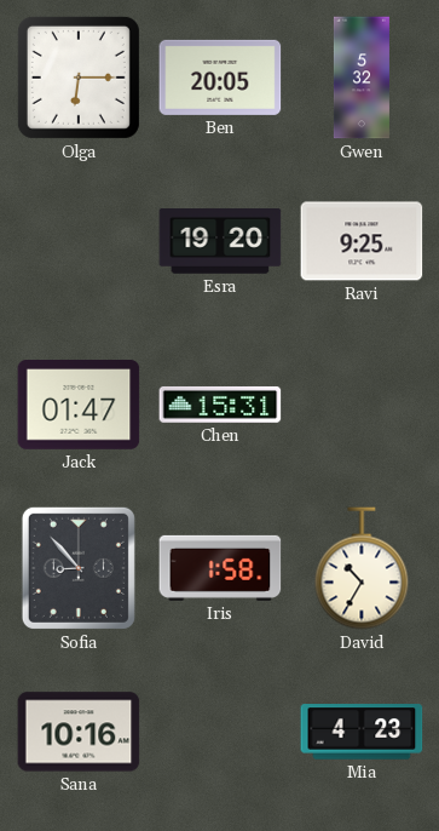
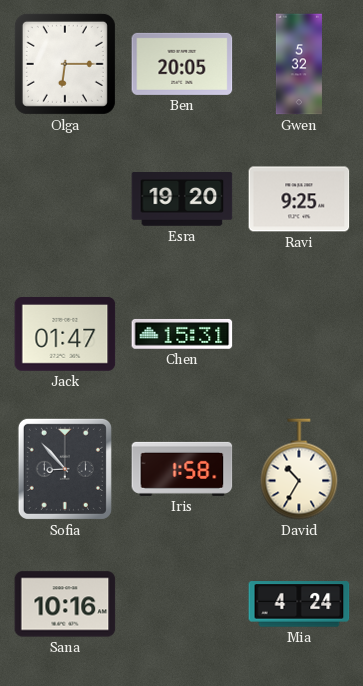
Mia: 4:23 -> 4:24
